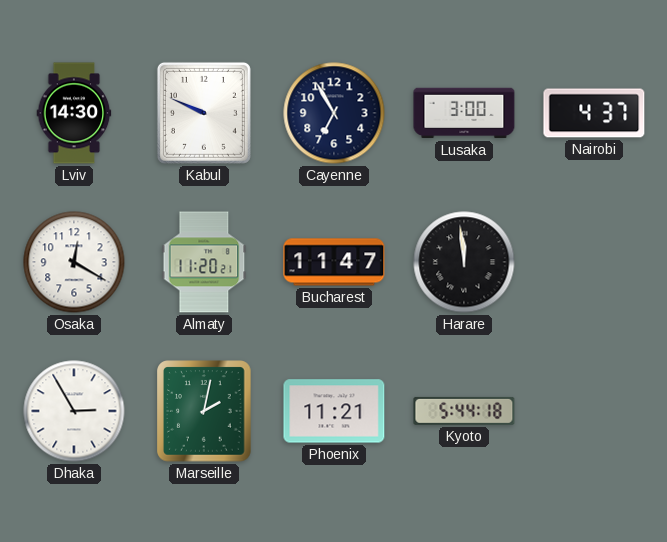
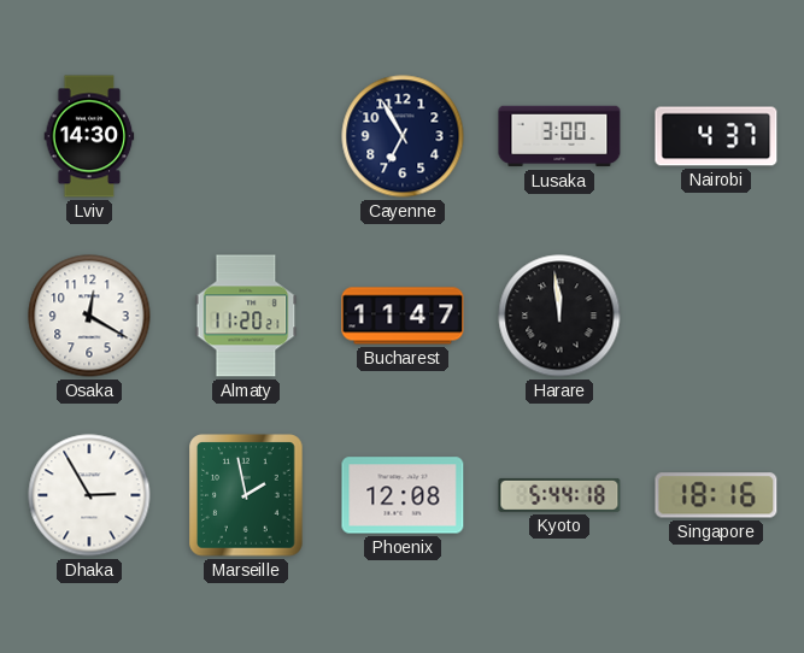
Kabul: 9:49 -> none
Marseille: 2:02 -> 1:58
Phoenix: 11:21 -> 12:08
Singapore: none -> 18:16
